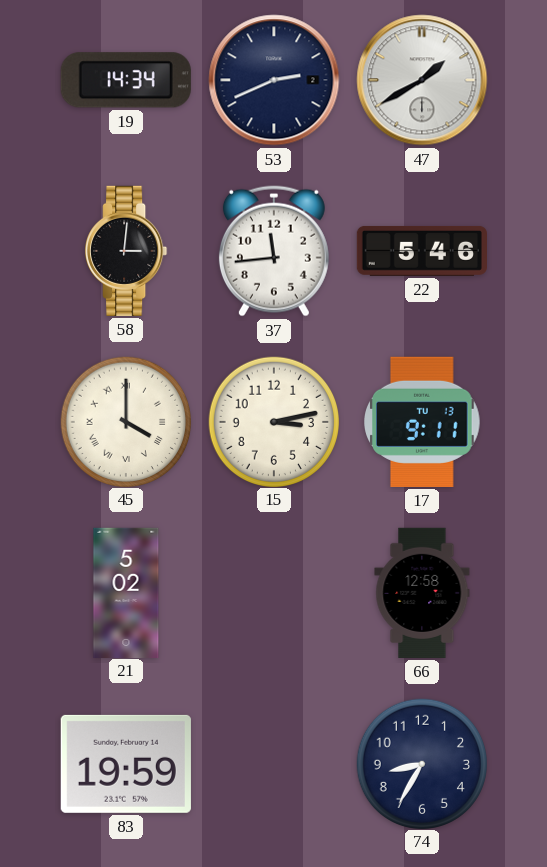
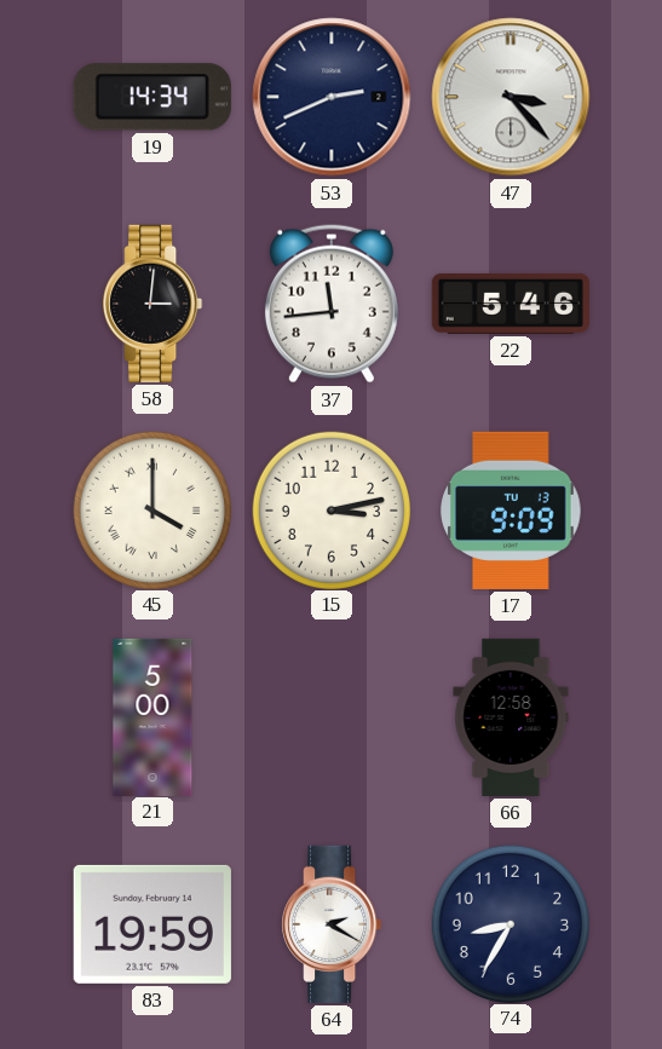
47: 1:40 -> 3:23
17: 9:11 -> 9:09
21: 5:02 -> 5:00
64: none -> 2:20
